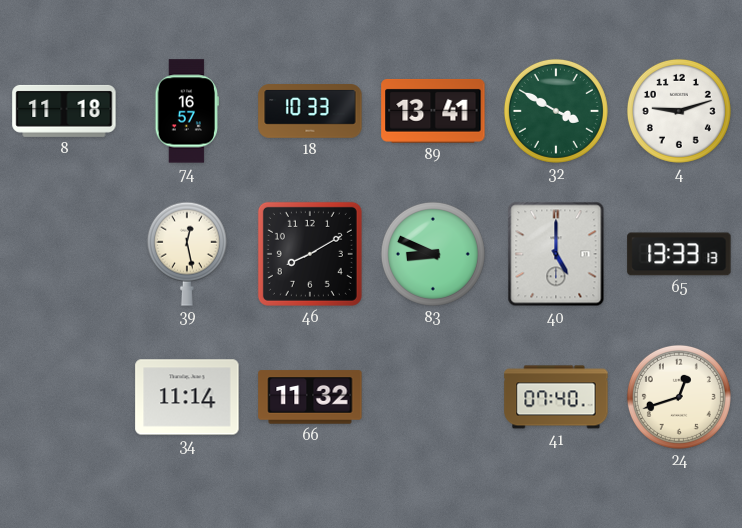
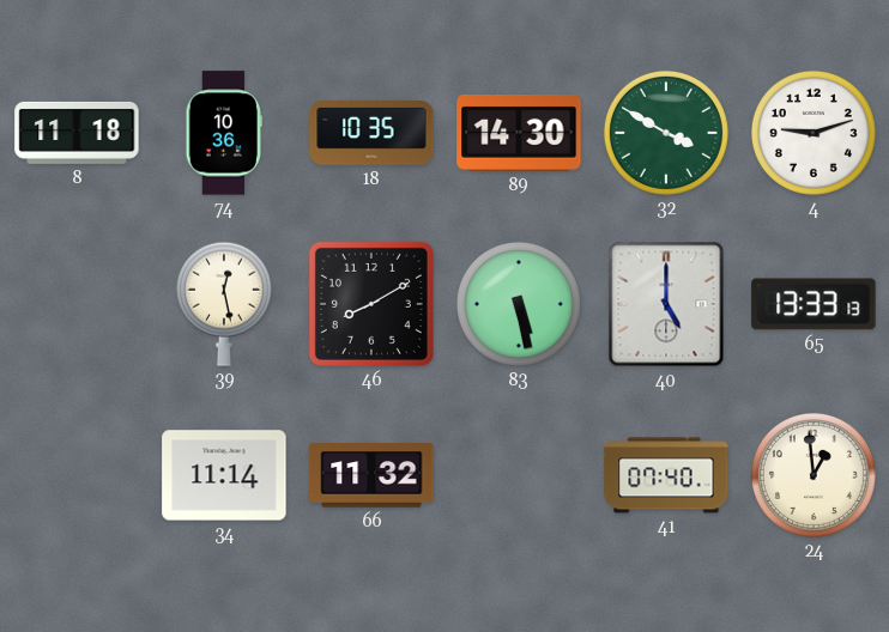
74: 16:57 -> 10:36
18: 10:33 -> 10:35
89: 13:41 -> 14:30
83: 8:49 -> 5:28
24: 12:42 -> 12:59
